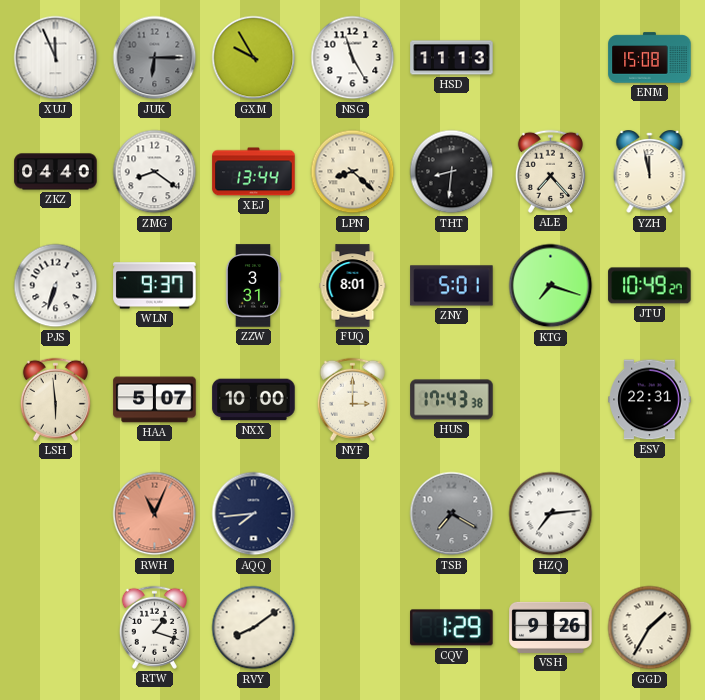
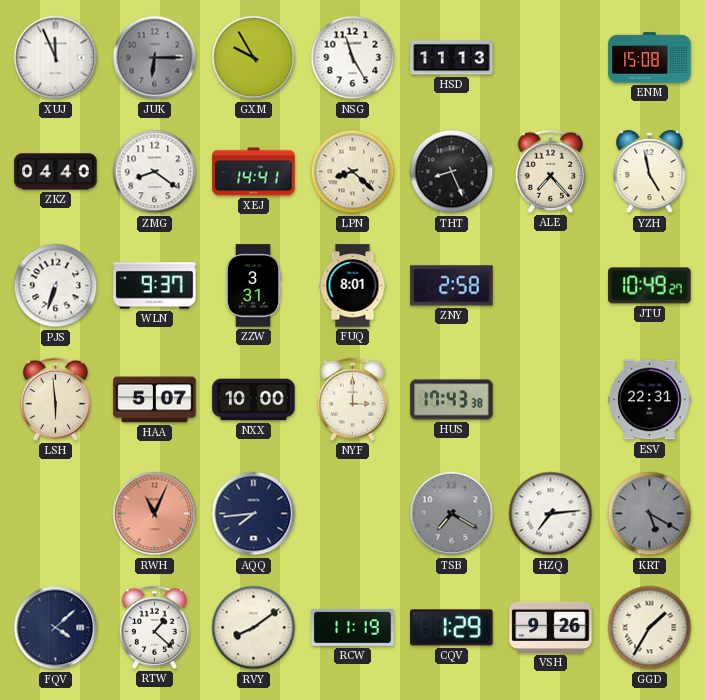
XEJ: 13:44 -> 14:41
THT: 8:31 -> 8:26
YZH: 11:58 -> 4:58
ZNY: 5:01 -> 2:58
KTG: 7:18 -> none
KRT: none -> 5:20
FQV: none -> 4:08
RTW: 1:18 -> 1:22
RCW: none -> 11:19
